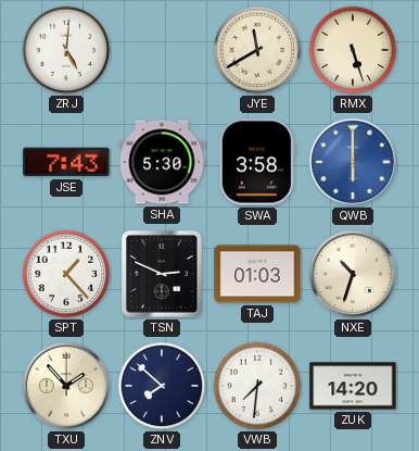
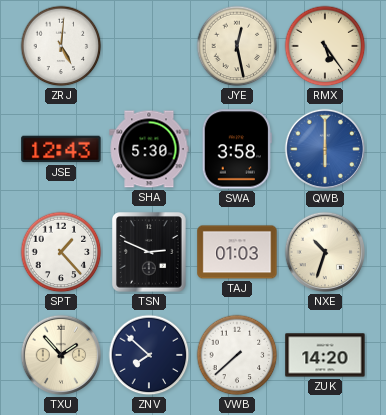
JYE: 11:40 -> 12:28
RMX: 5:27 -> 5:24
JSE: 7:43 -> 12:43
VWB: 7:31 -> 7:38
